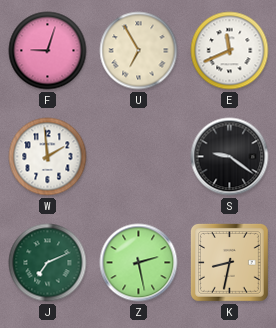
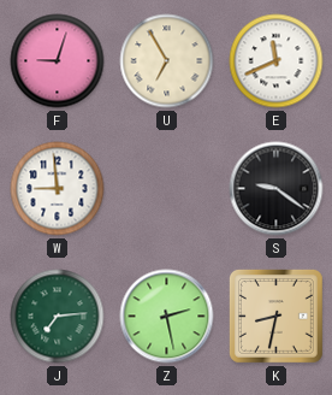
W: 1:59 -> 8:59
J: 7:11 -> 7:14
